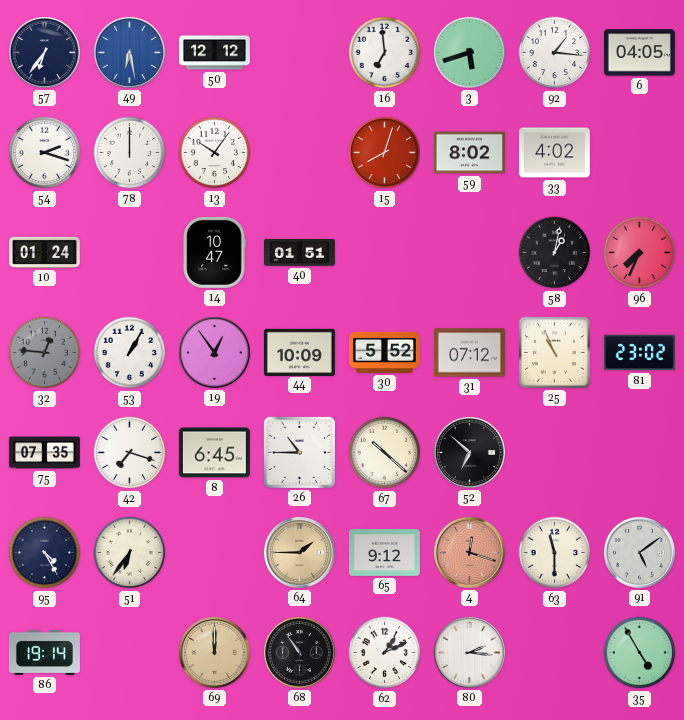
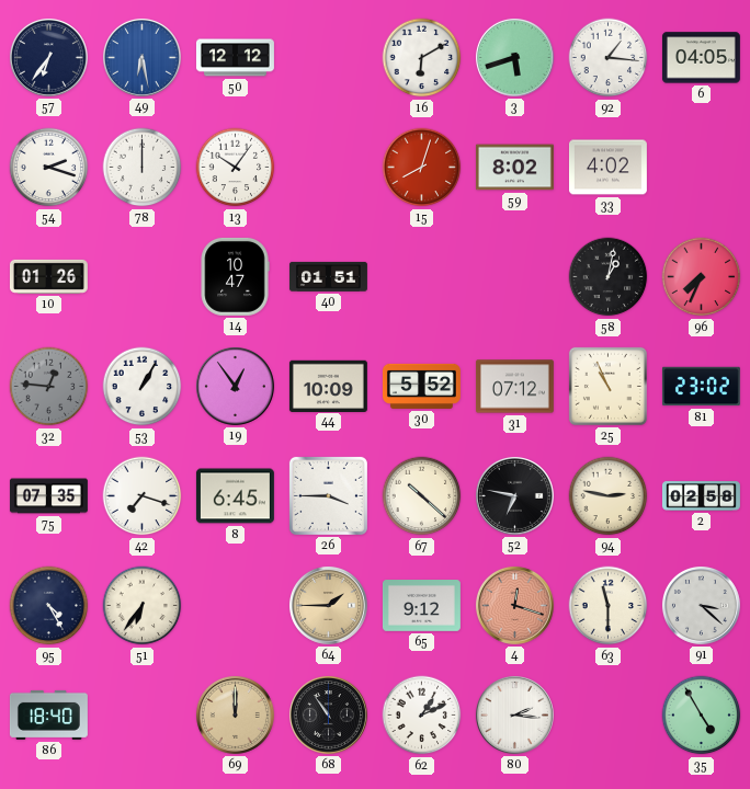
16: 6:59 -> 6:10
10: 01:24 -> 01:26
26: 10:45 -> 3:45
52: 6:52 -> 6:47
94: none -> 2:47
2: none -> 02:58
91: 5:09 -> 3:22
86: 19:14 -> 18:40
